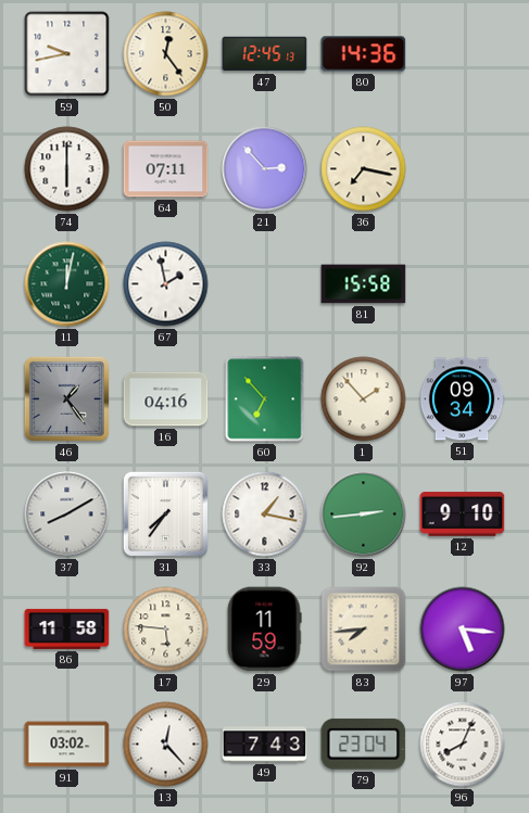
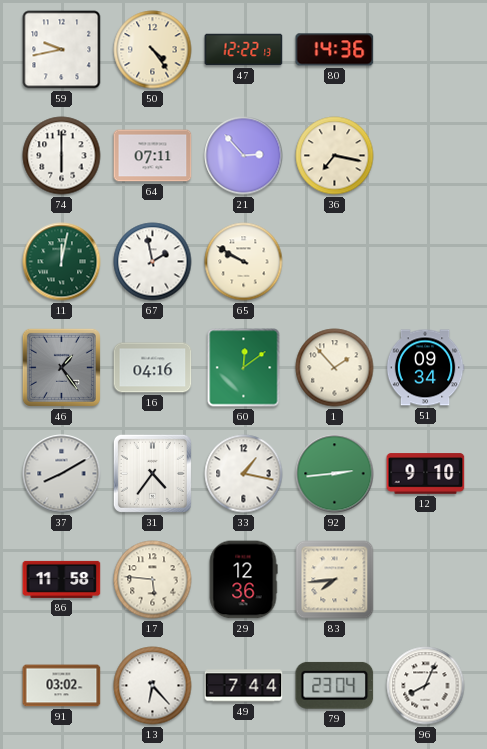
50: 12:24 -> 4:24
47: 12:45 -> 12:22
65: none -> 9:50
81: 15:58 -> none
60: 6:53 -> 12:09
31: 7:36 -> 4:36
29: 11:59 -> 12:36
97: 5:16 -> none
13: 12:23 -> 6:23
49: 7:43 -> 7:44
